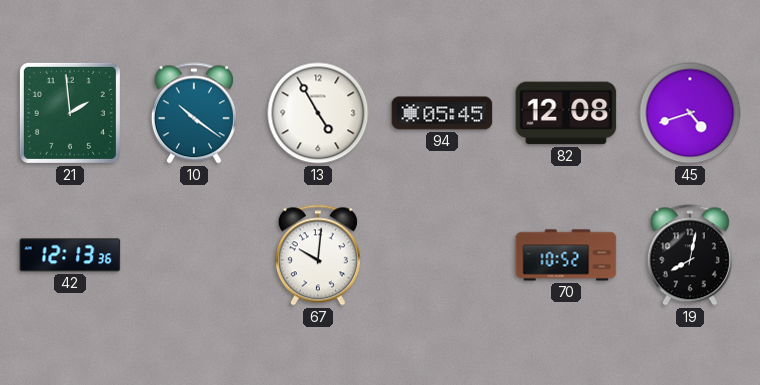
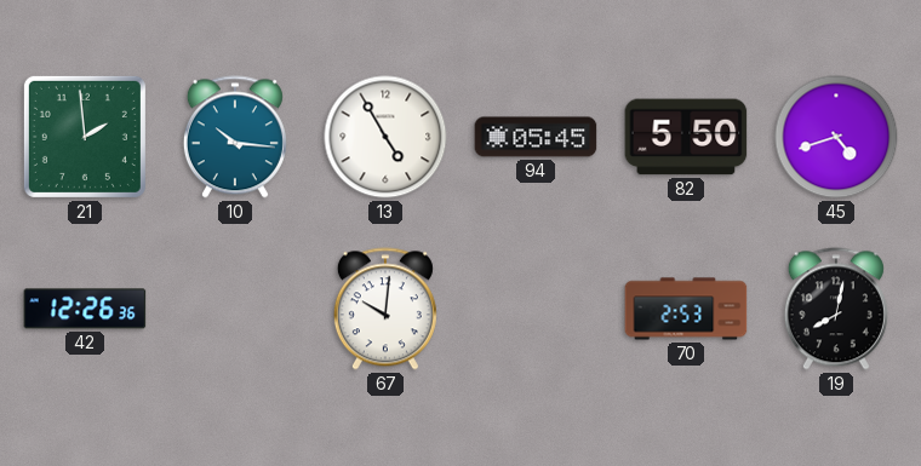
10: 10:21 -> 10:16
82: 12:08 -> 5:50
42: 12:13 -> 12:26
70: 10:52 -> 2:53
